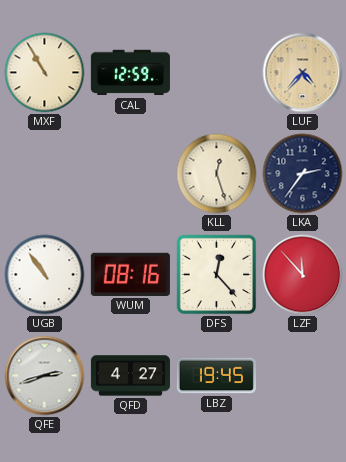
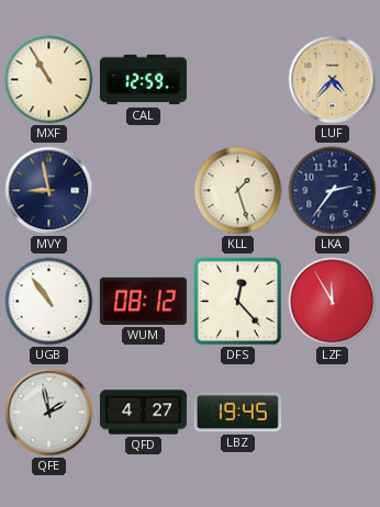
MVY: none -> 8:58
KLL: 12:27 -> 1:27
WUM: 08:16 -> 08:12
LZF: 11:53 -> 11:55
QFE: 2:42 -> 1:58
